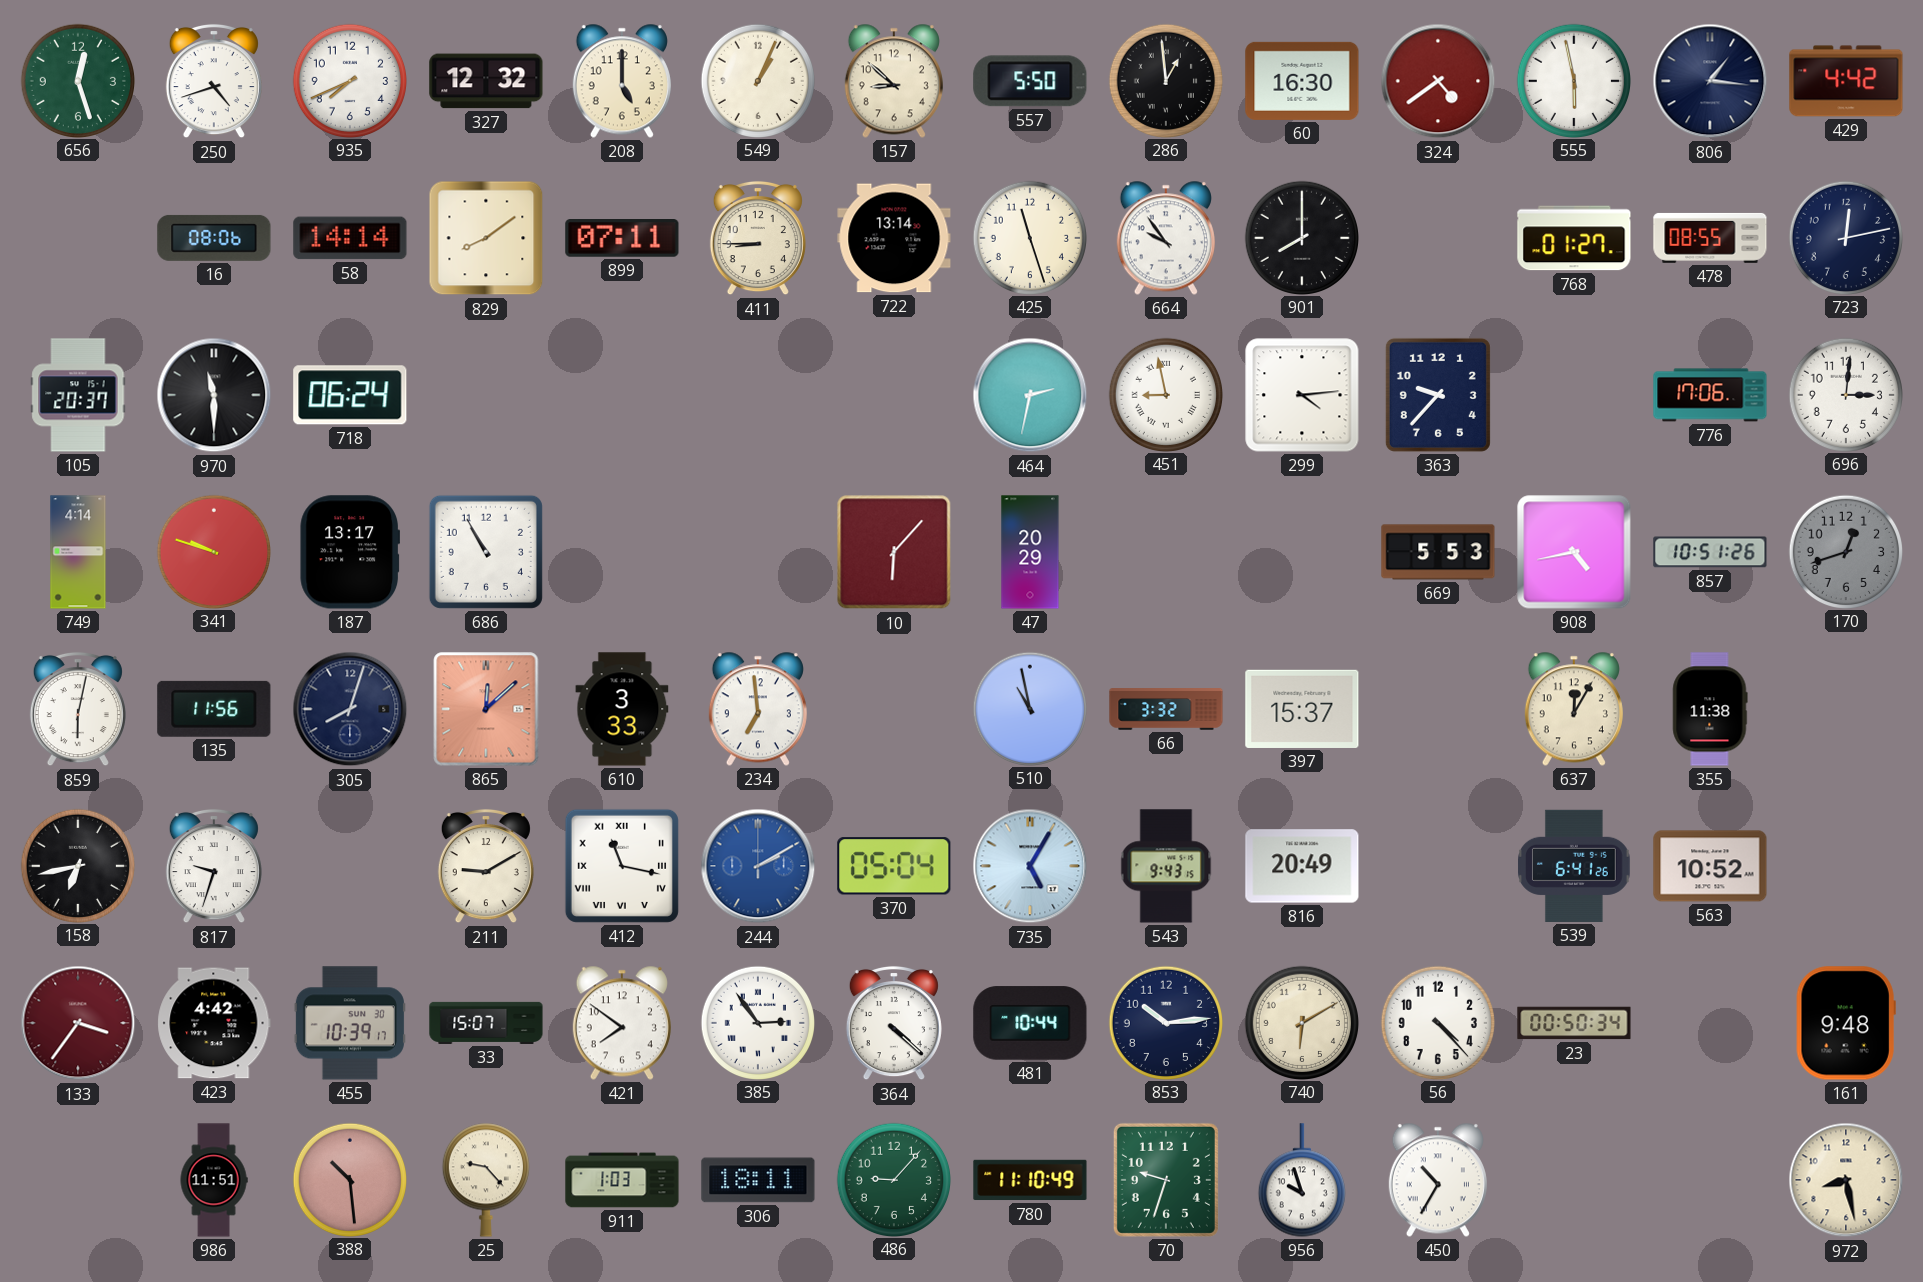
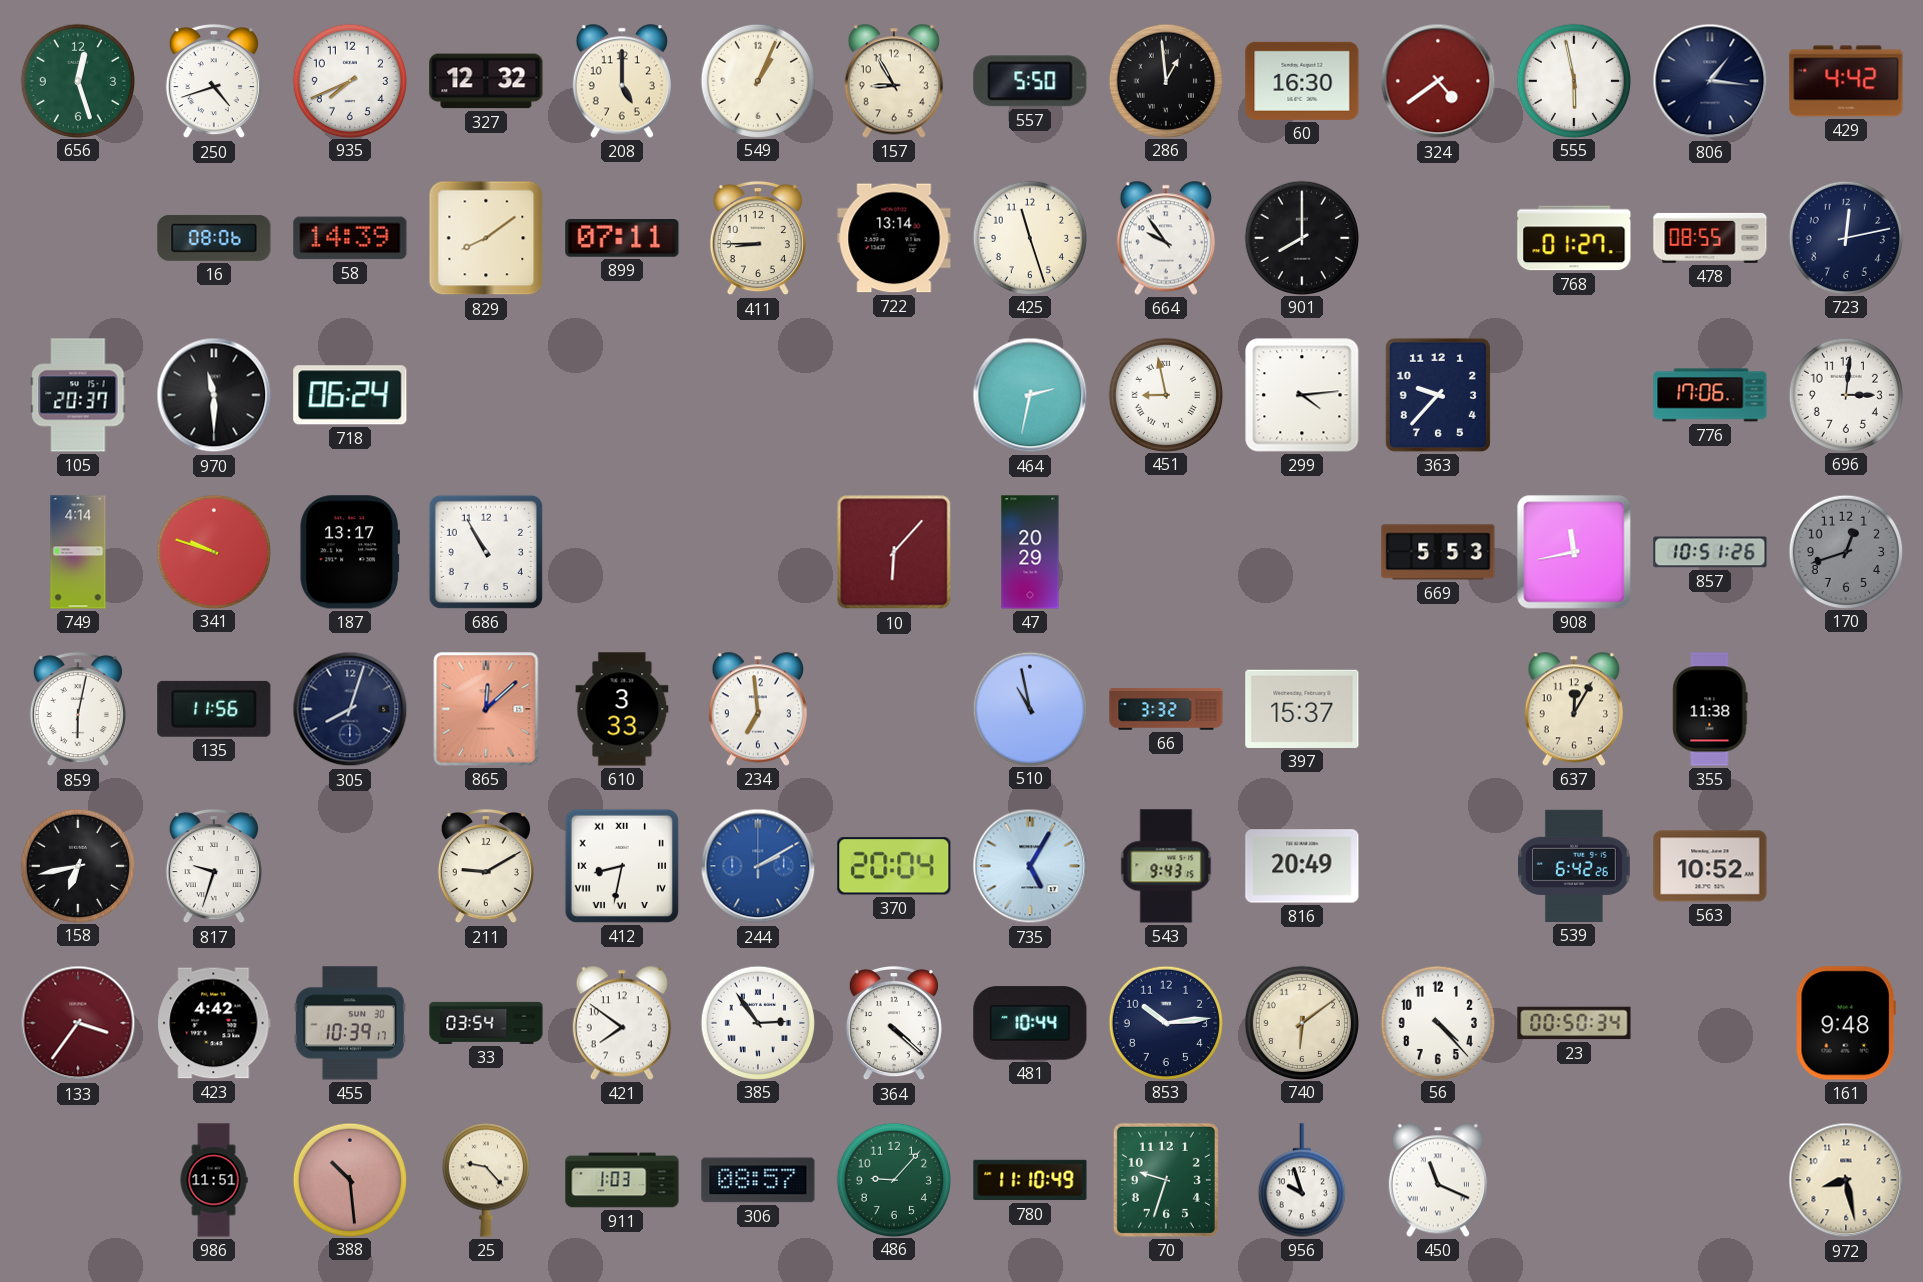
157: 8:52 -> 8:55
58: 14:14 -> 14:39
908: 4:43 -> 11:43
412: 11:17 -> 8:32
370: 05:04 -> 20:04
539: 6:41 -> 6:42
33: 15:07 -> 03:54
740: 6:10 -> 6:09
306: 18:11 -> 08:57
450: 10:35 -> 11:19
